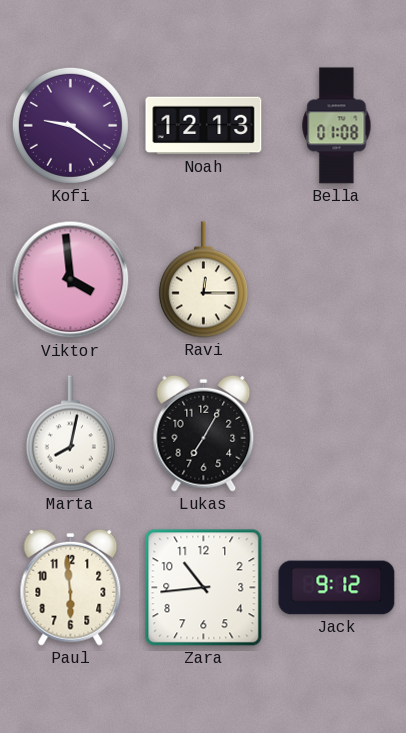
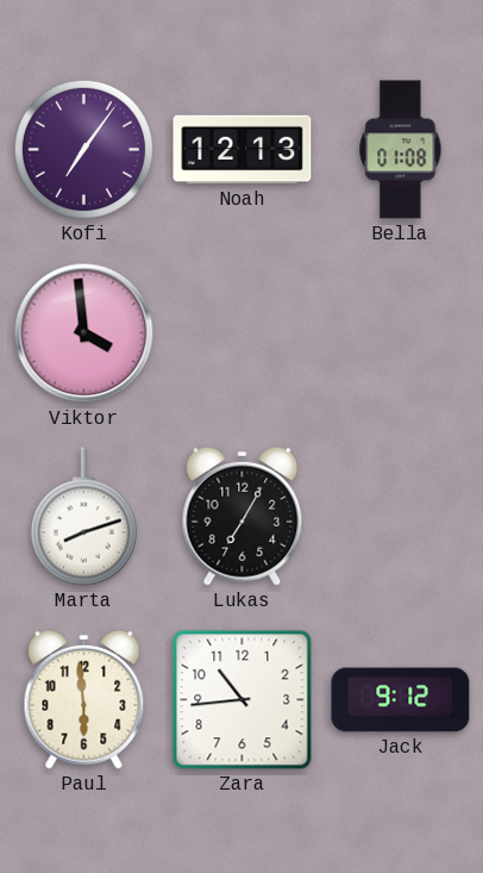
Kofi: 9:21 -> 7:06
Ravi: 12:15 -> none
Marta: 8:02 -> 8:12
